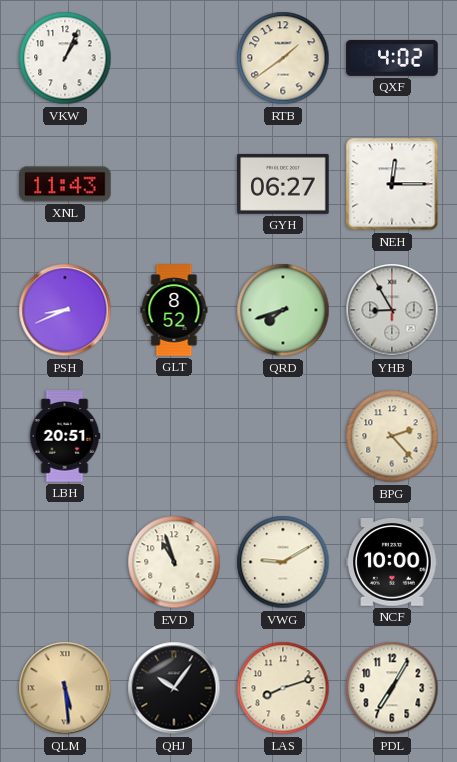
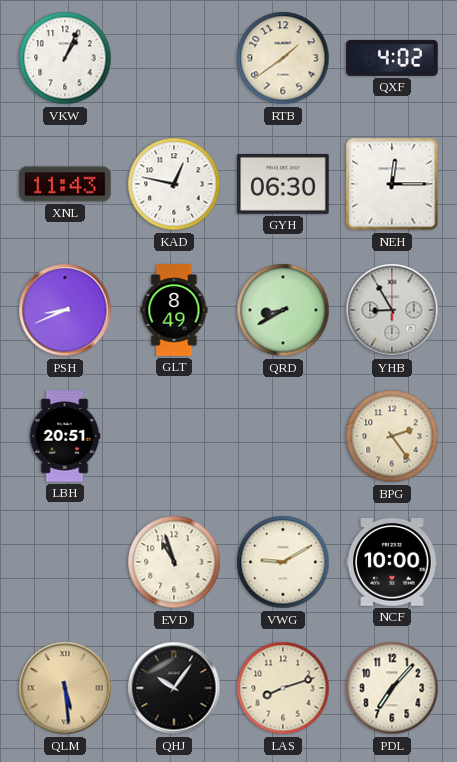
KAD: none -> 12:47
GYH: 06:27 -> 06:30
GLT: 8:52 -> 8:49
QRD: 7:42 -> 8:40
BPG: 2:23 -> 2:24
PDL: 7:05 -> 7:07
